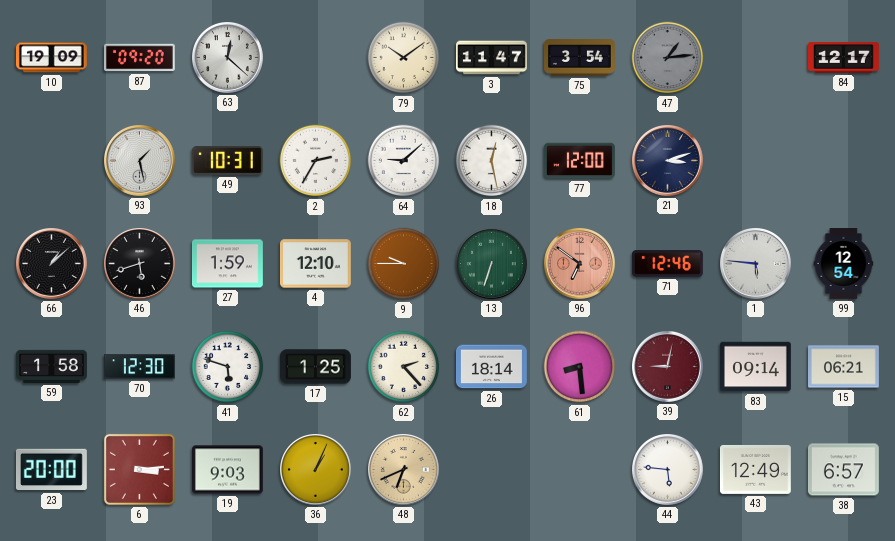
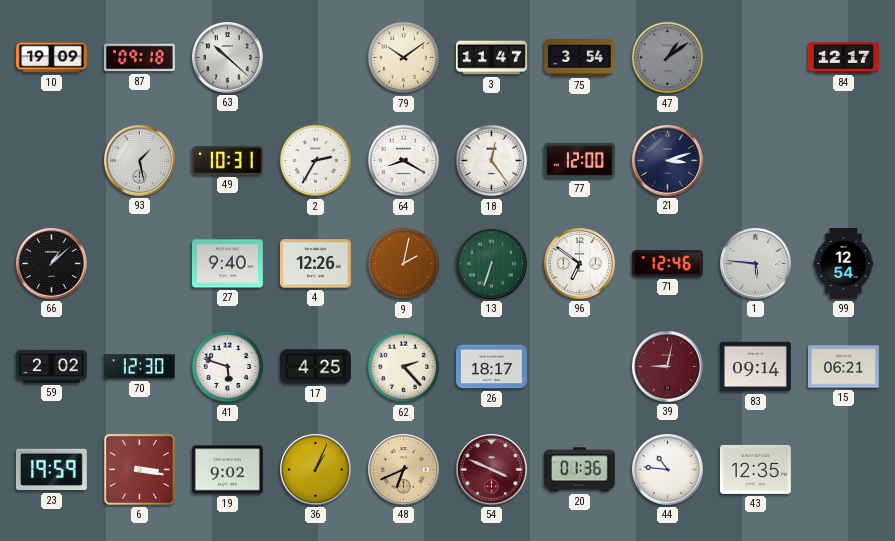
87: 09:20 -> 09:18
63: 12:22 -> 10:22
47: 1:14 -> 1:09
64: 9:08 -> 8:20
18: 12:28 -> 12:24
46: 5:42 -> none
27: 1:59 -> 9:40
4: 12:10 -> 12:26
9: 9:45 -> 2:02
96 dial: salmon -> white
59: 1:58 -> 2:02
17: 1:25 -> 4:25
26: 18:14 -> 18:17
61: 8:29 -> none
23: 20:00 -> 19:59
6: 3:14 -> 3:17
19: 9:03 -> 9:02
54: none -> 3:49
20: none -> 01:36
44: 5:46 -> 10:46
43: 12:49 -> 12:35
38: 6:57 -> none
